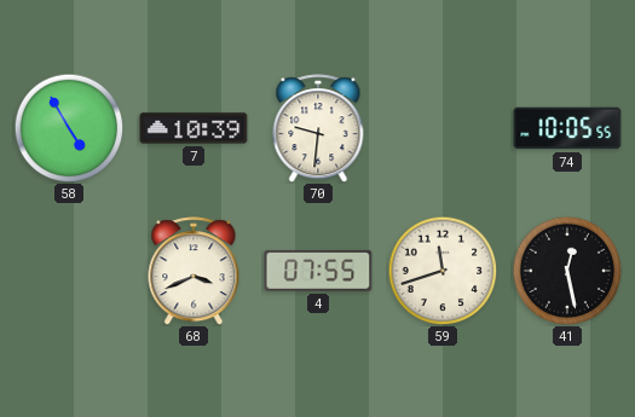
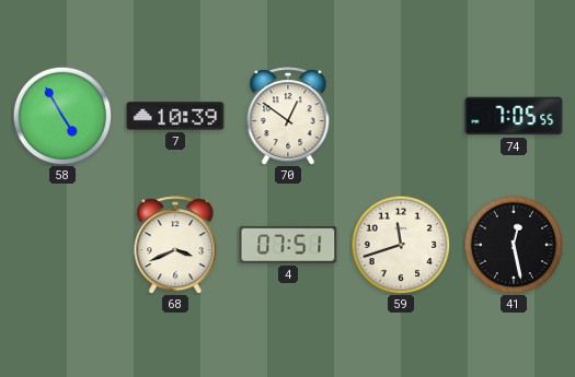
70: 9:31 -> 12:51
74: 10:05 -> 7:05
4: 07:55 -> 07:51
